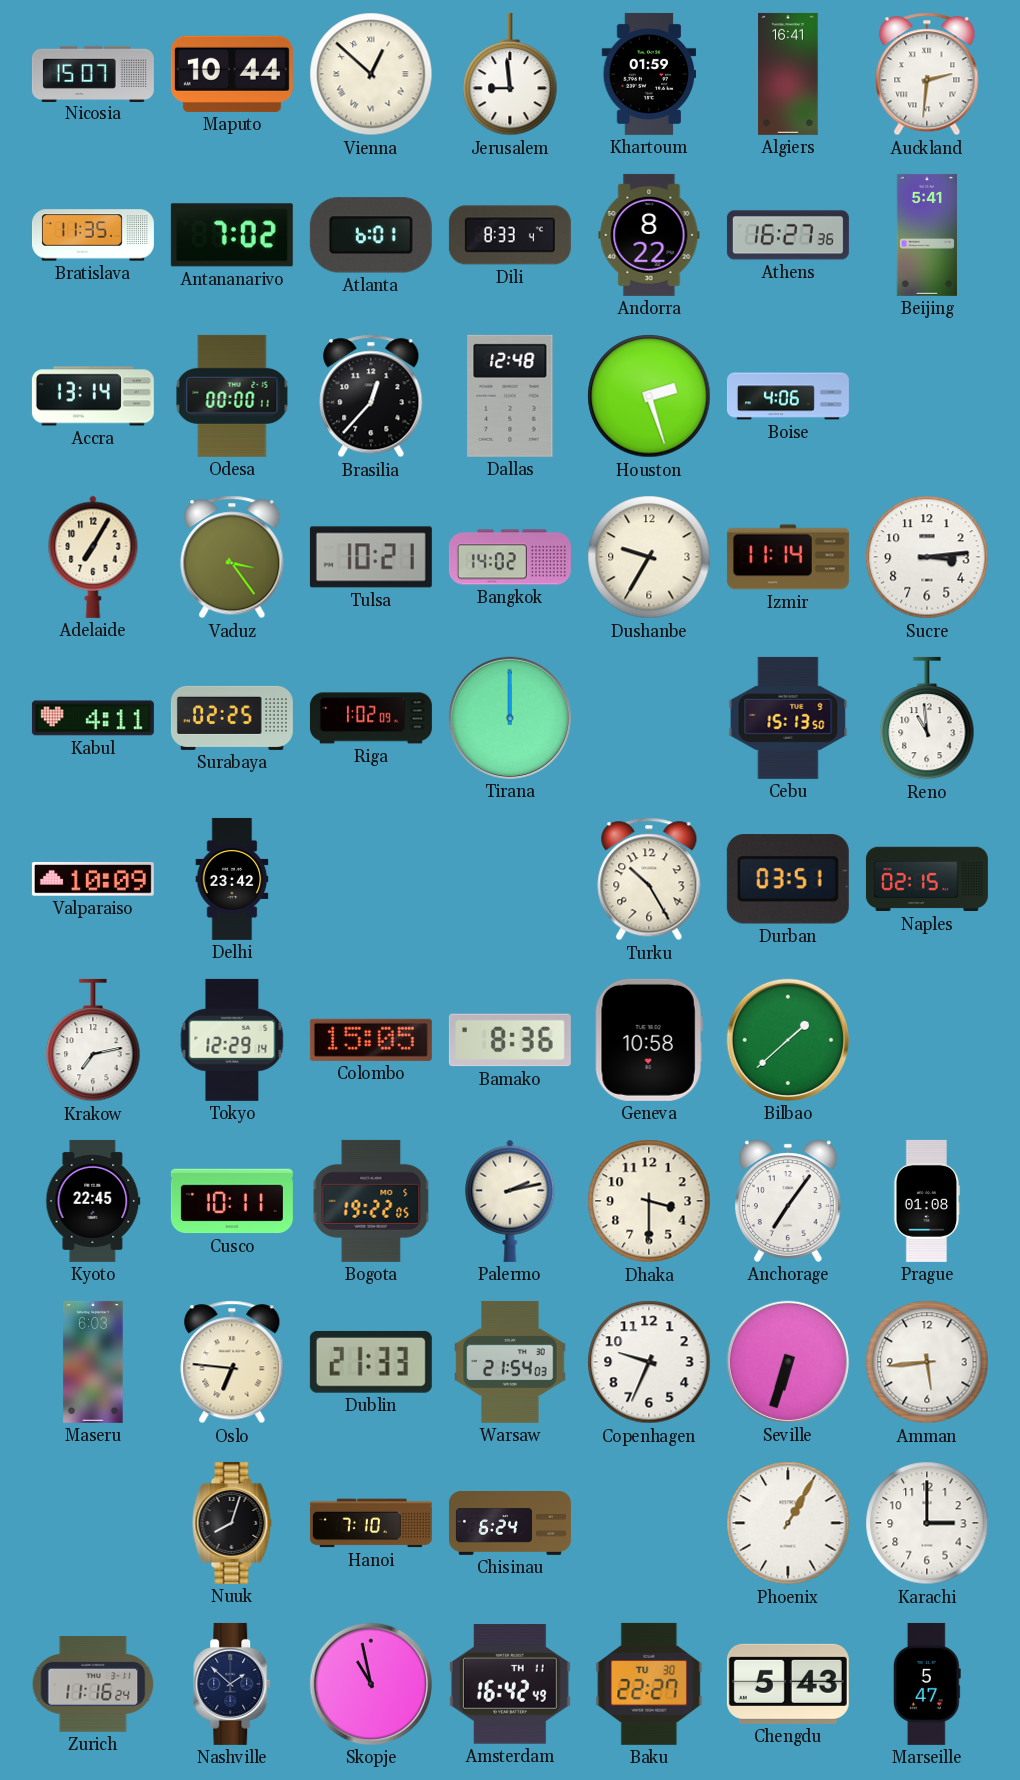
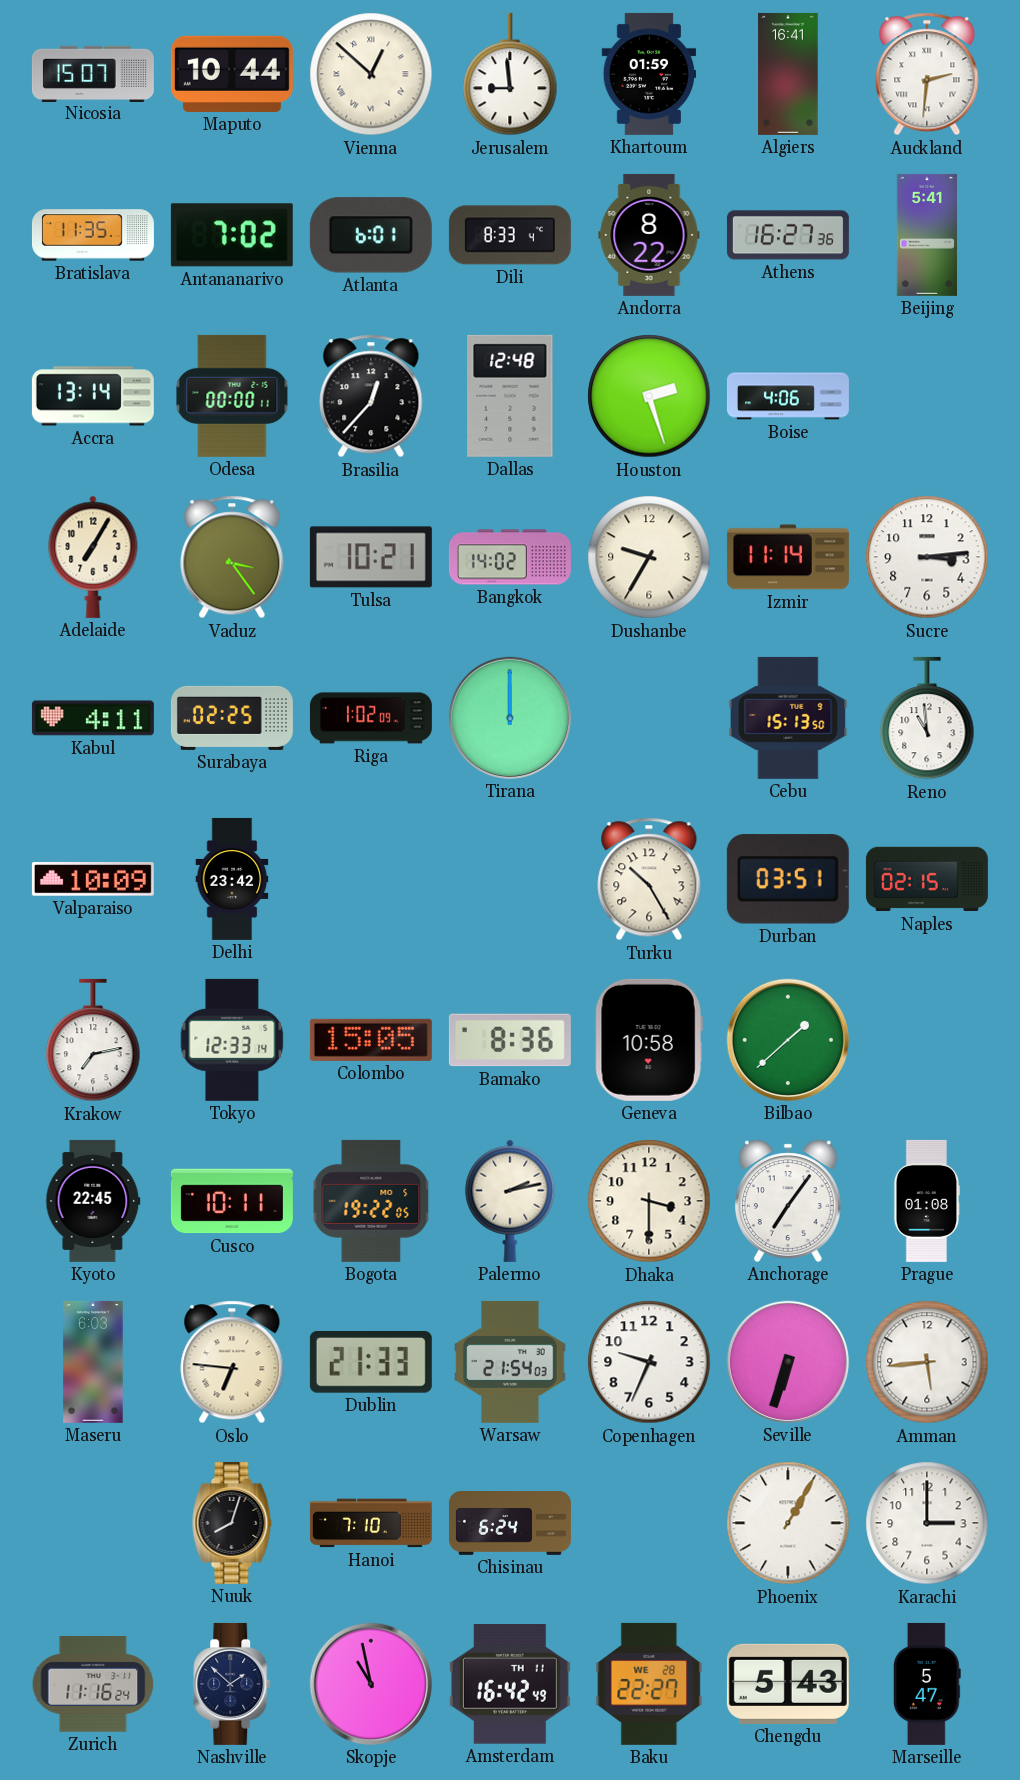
Tokyo: 12:29 -> 12:33
Baku date: TU 30 -> WE 28
